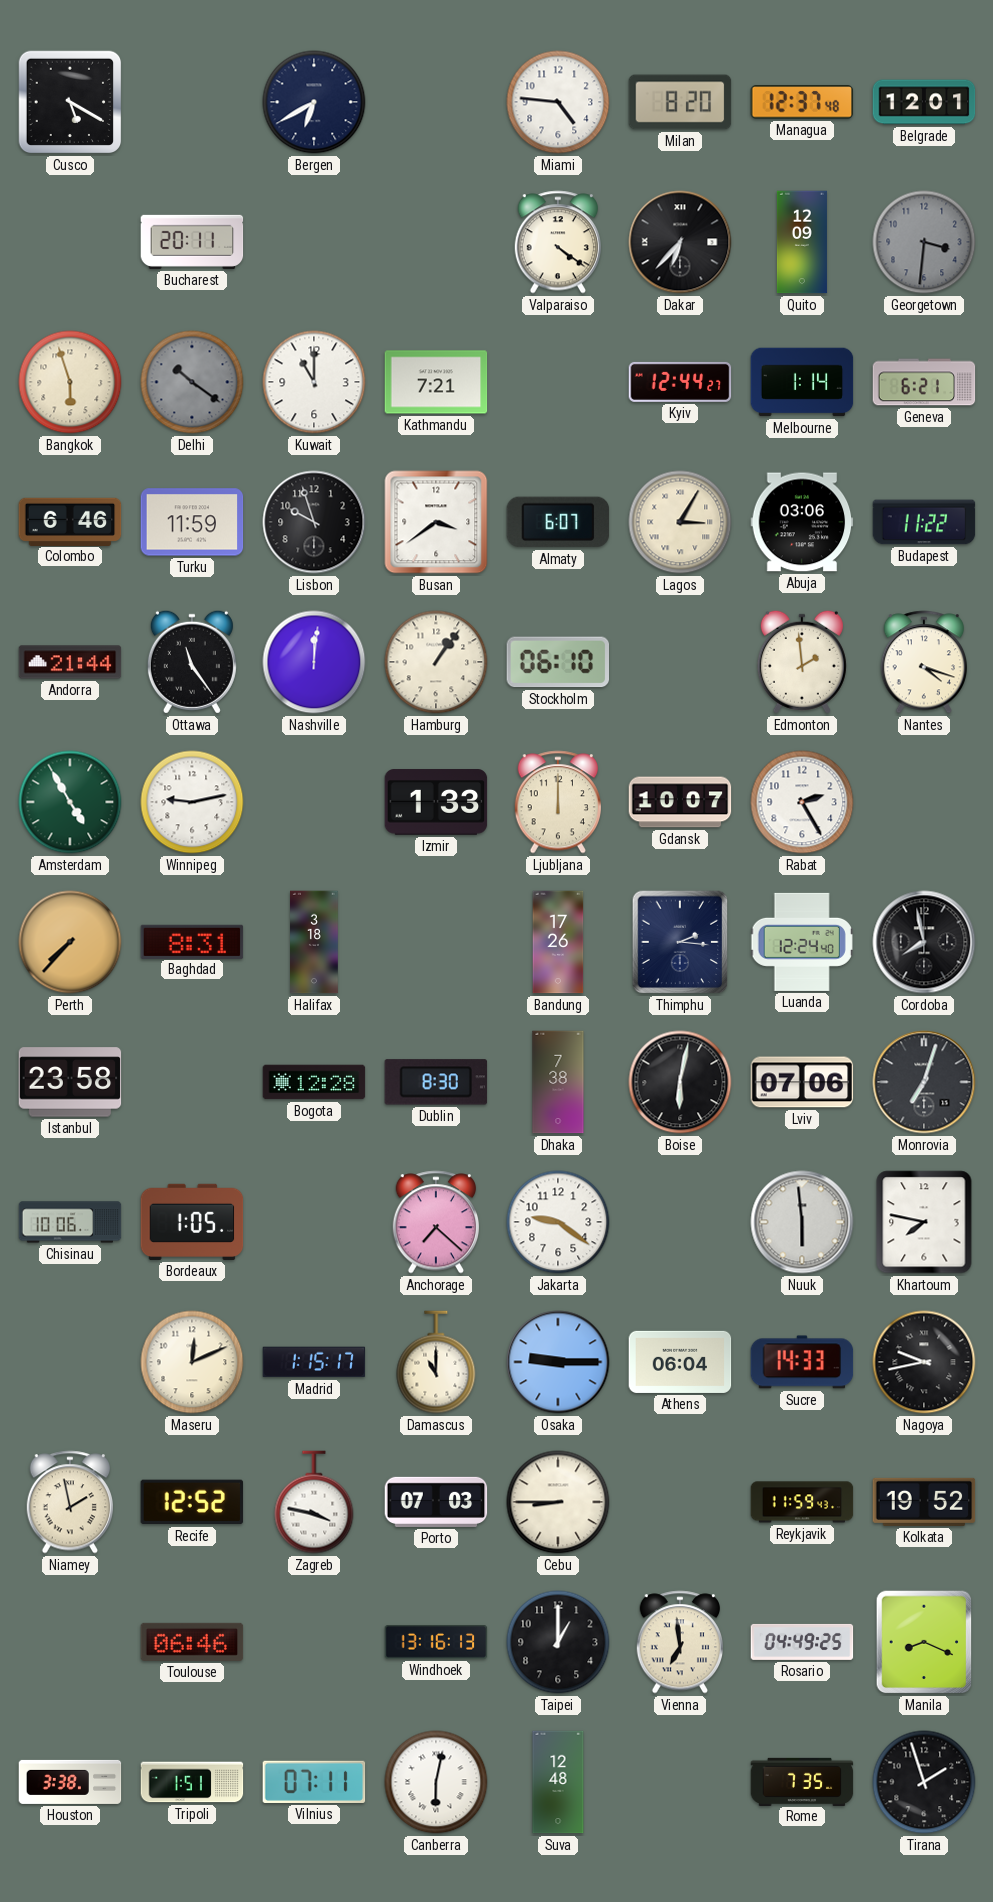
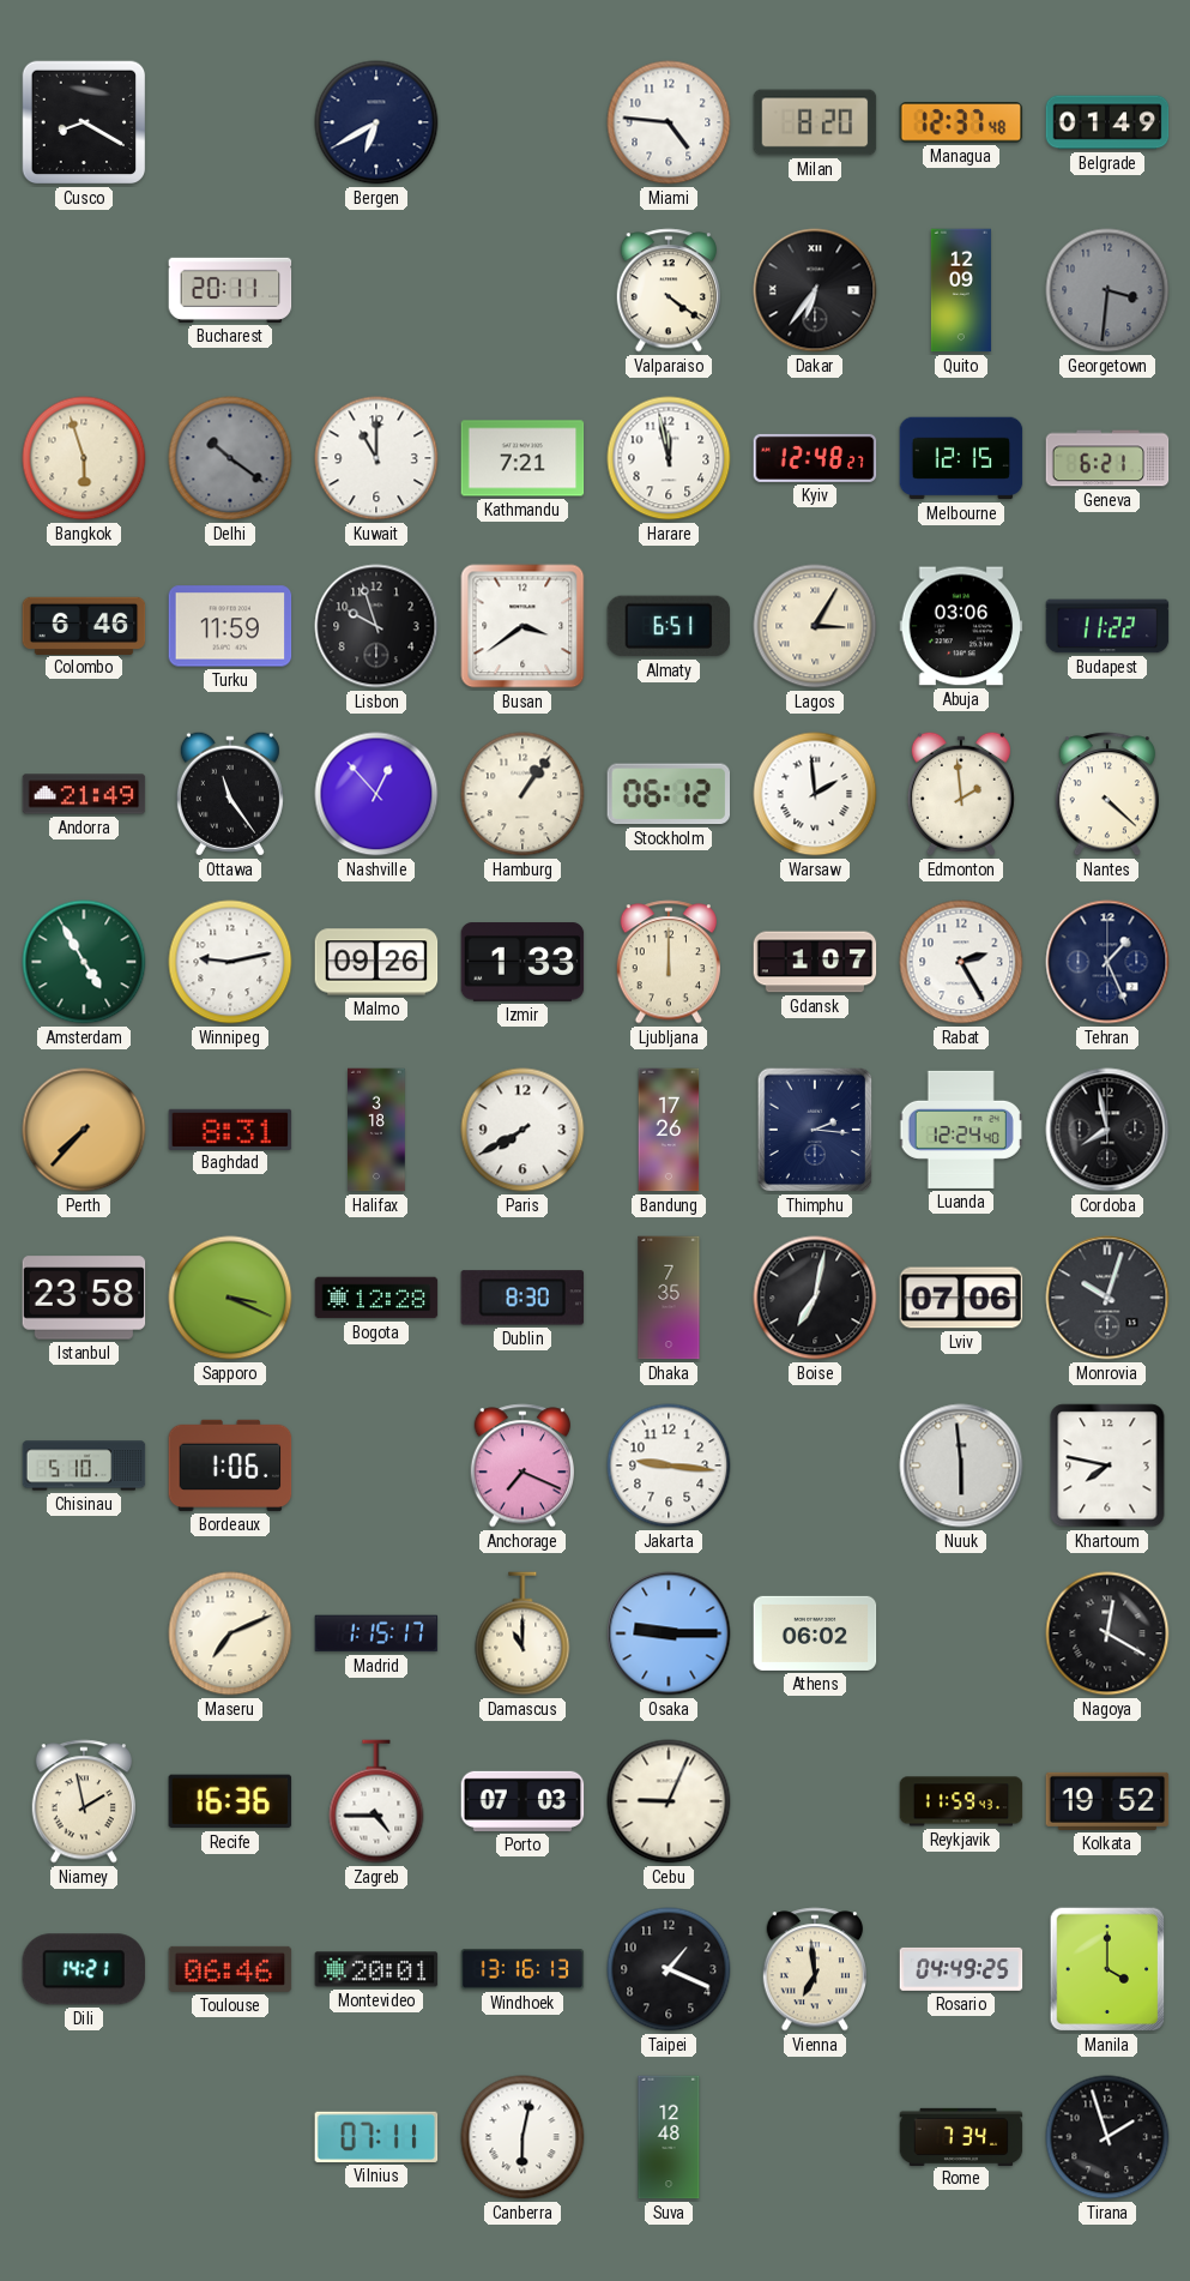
Cusco: 5:20 -> 8:20
Belgrade: 12:01 -> 01:49
Dakar: 6:37 -> 6:36
Harare: none -> 11:58
Kyiv: 12:44 -> 12:48
Melbourne: 1:14 -> 12:15
Almaty: 6:07 -> 6:51
Andorra: 21:44 -> 21:49
Nashville: 12:01 -> 12:53
Stockholm: 06:10 -> 06:12
Warsaw: none -> 1:59
Nantes: 4:18 -> 4:22
Malmo: none -> 09:26
Gdansk: 10:07 -> 1:07
Tehran: none -> 1:26
Paris: none -> 7:40
Sapporo: none -> 3:19
Dhaka: 7:38 -> 7:35
Boise: 6:02 -> 7:02
Monrovia: 7:03 -> 10:03
Chisinau: 10:06 -> 5:10
Bordeaux: 1:05 -> 1:06
Anchorage: 7:22 -> 7:19
Jakarta: 9:21 -> 9:16
Maseru: 12:11 -> 7:11
Athens: 06:04 -> 06:02
Sucre: 14:33 -> none
Nagoya: 9:43 -> 12:20
Recife: 12:52 -> 16:36
Zagreb: 3:47 -> 4:45
Cebu: 8:45 -> 9:04
Dili: none -> 14:21
Montevideo: none -> 20:01
Taipei: 1:00 -> 1:19
Manila: 8:19 -> 4:00
Houston: 3:38 -> none
Tripoli: 1:51 -> none
Rome: 7:35 -> 7:34
